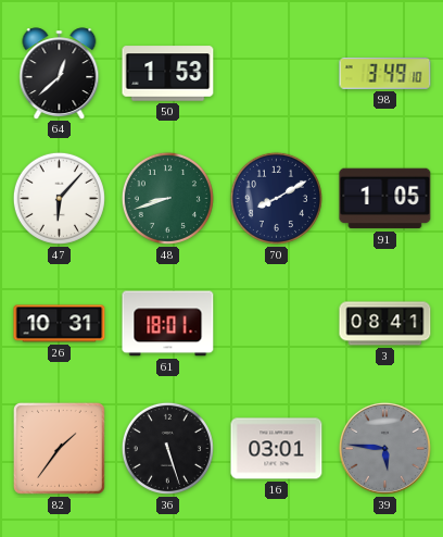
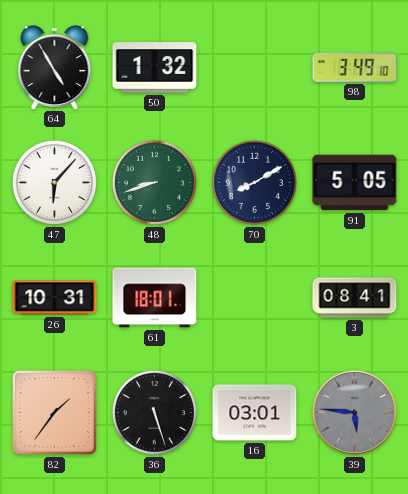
64: 12:38 -> 4:55
50: 1:53 -> 1:32
91: 1:05 -> 5:05
